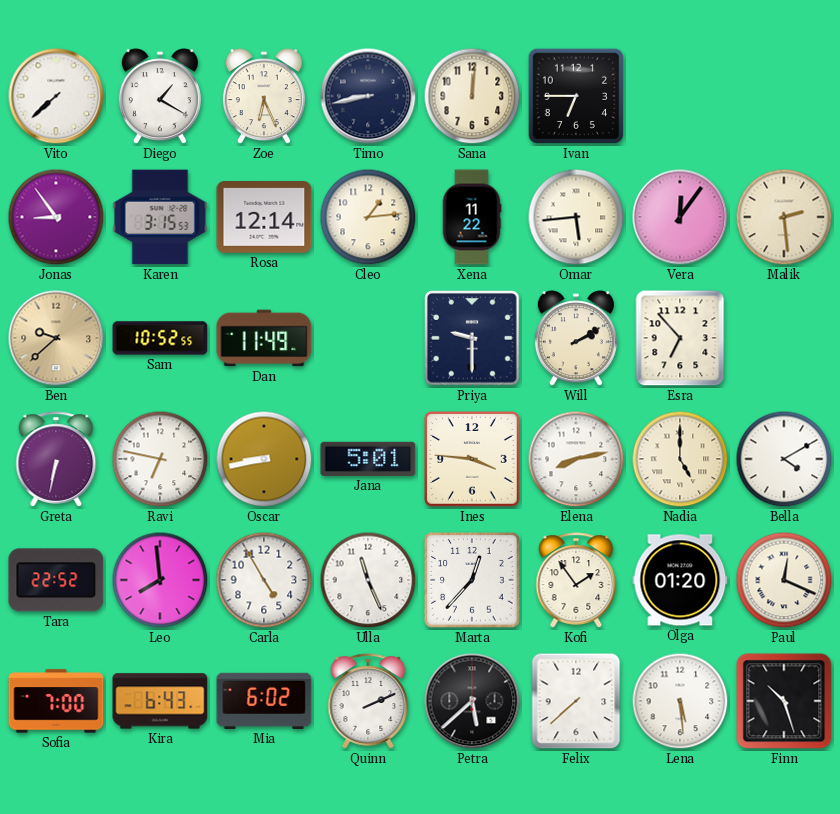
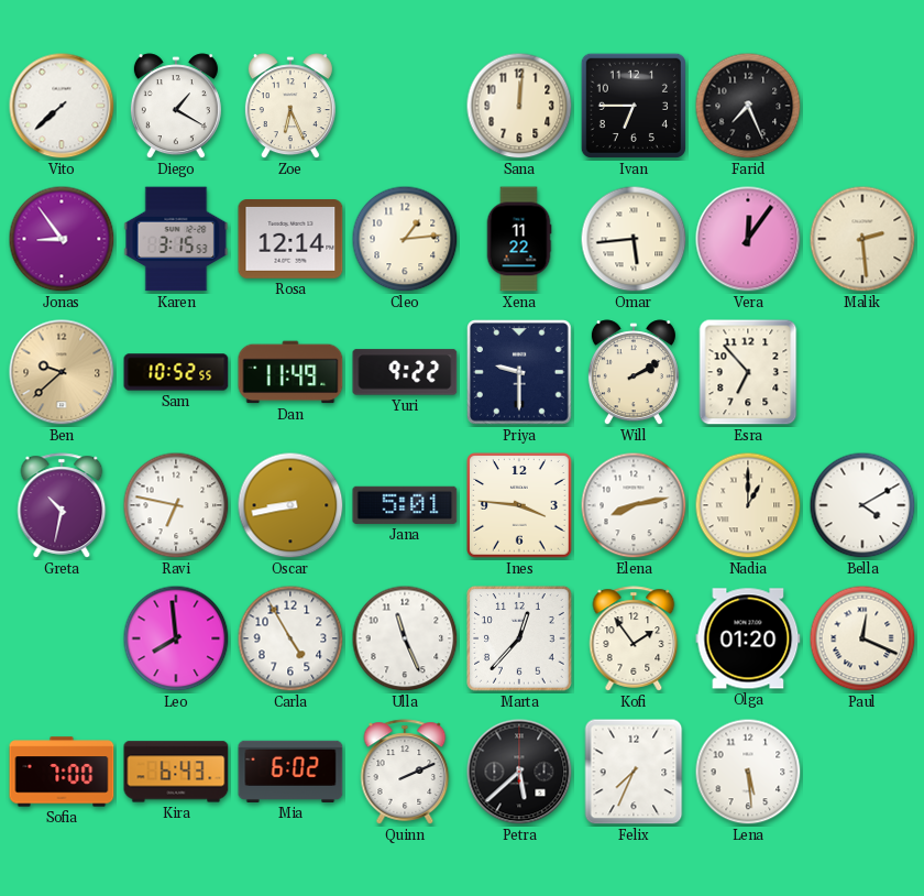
Timo: 8:43 -> none
Farid: none -> 7:26
Yuri: none -> 9:22
Greta: 6:32 -> 10:32
Nadia: 5:00 -> 1:00
Tara: 22:52 -> none
Felix: 7:38 -> 7:34
Finn: 10:27 -> none
